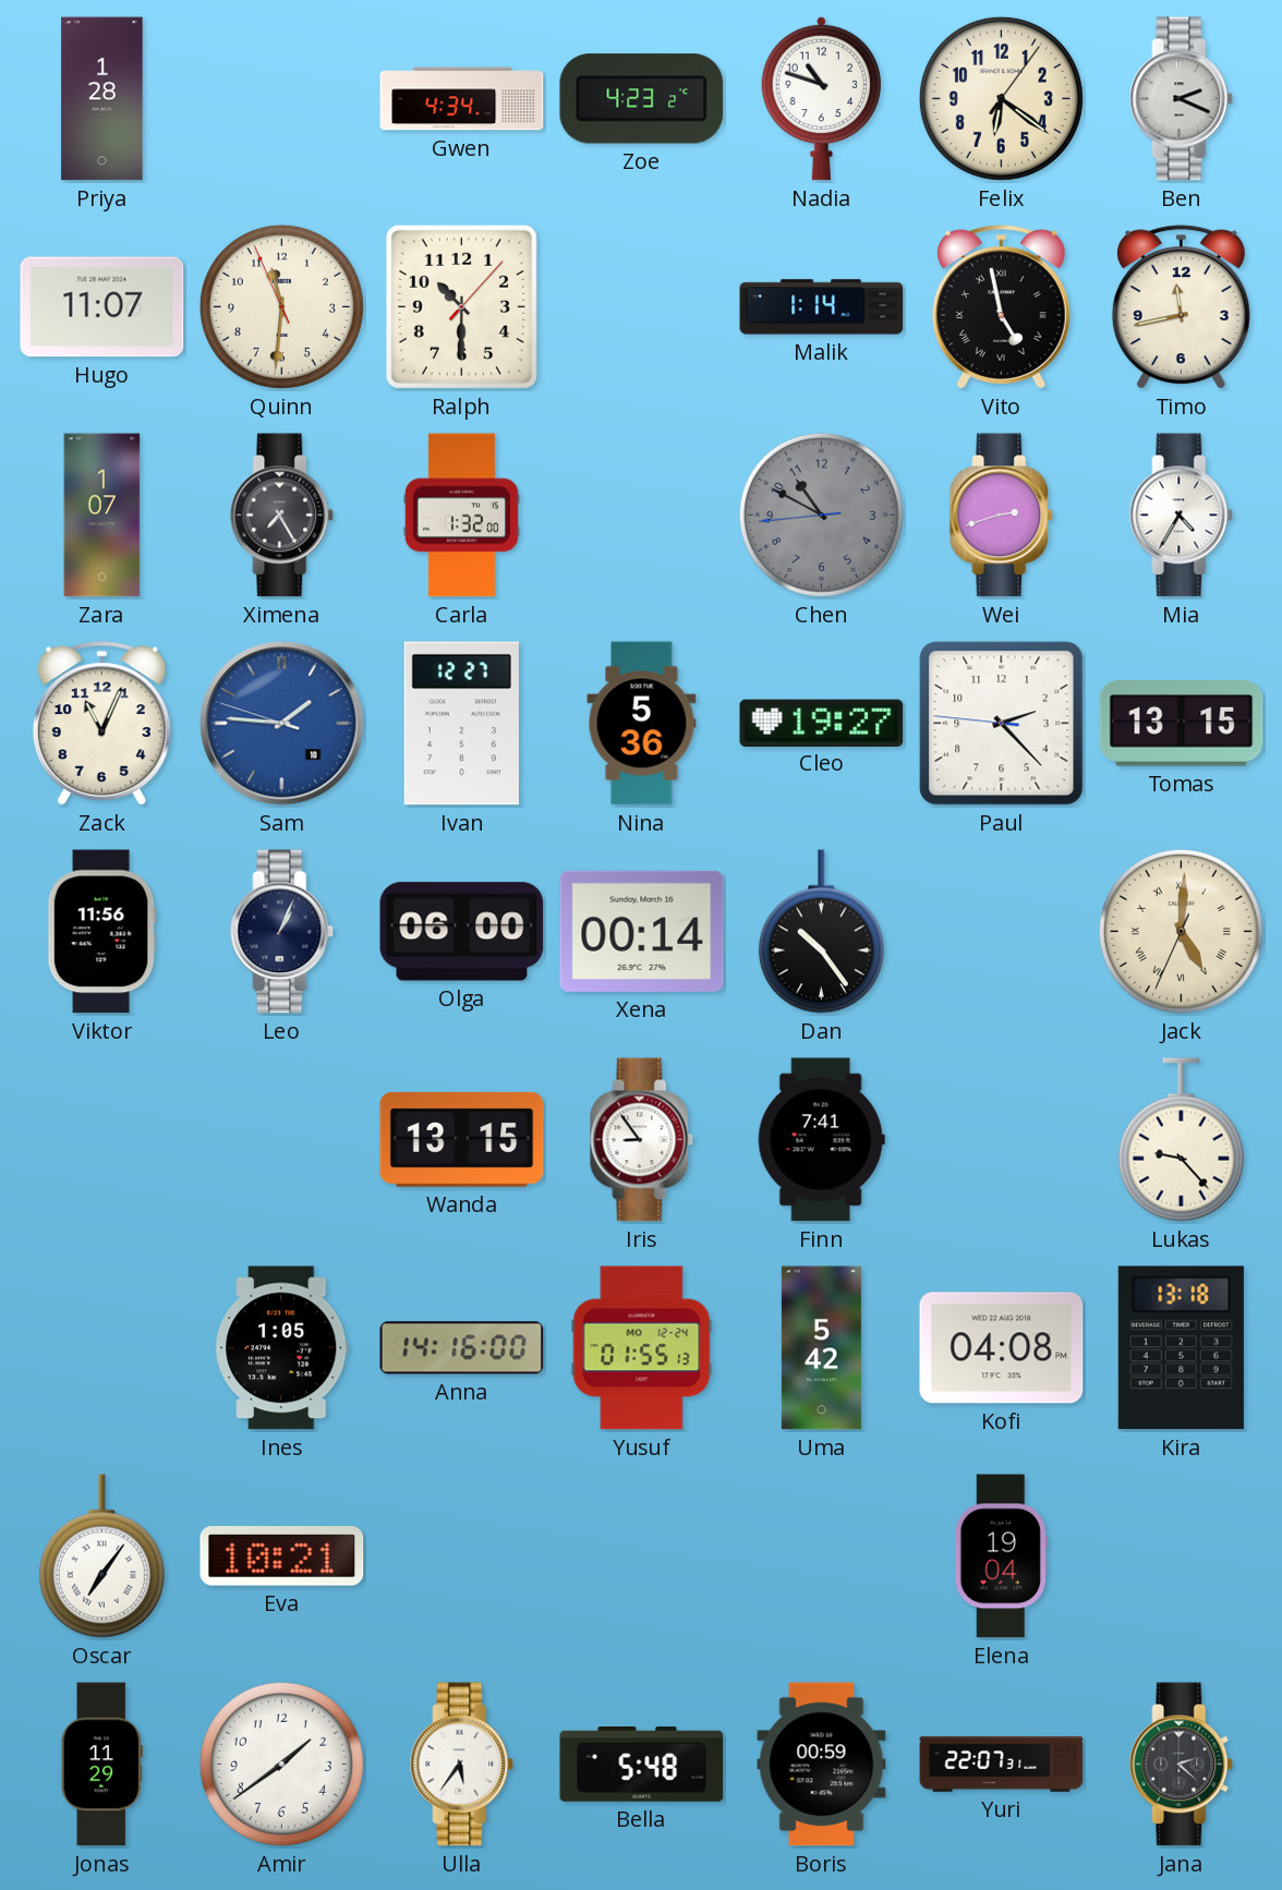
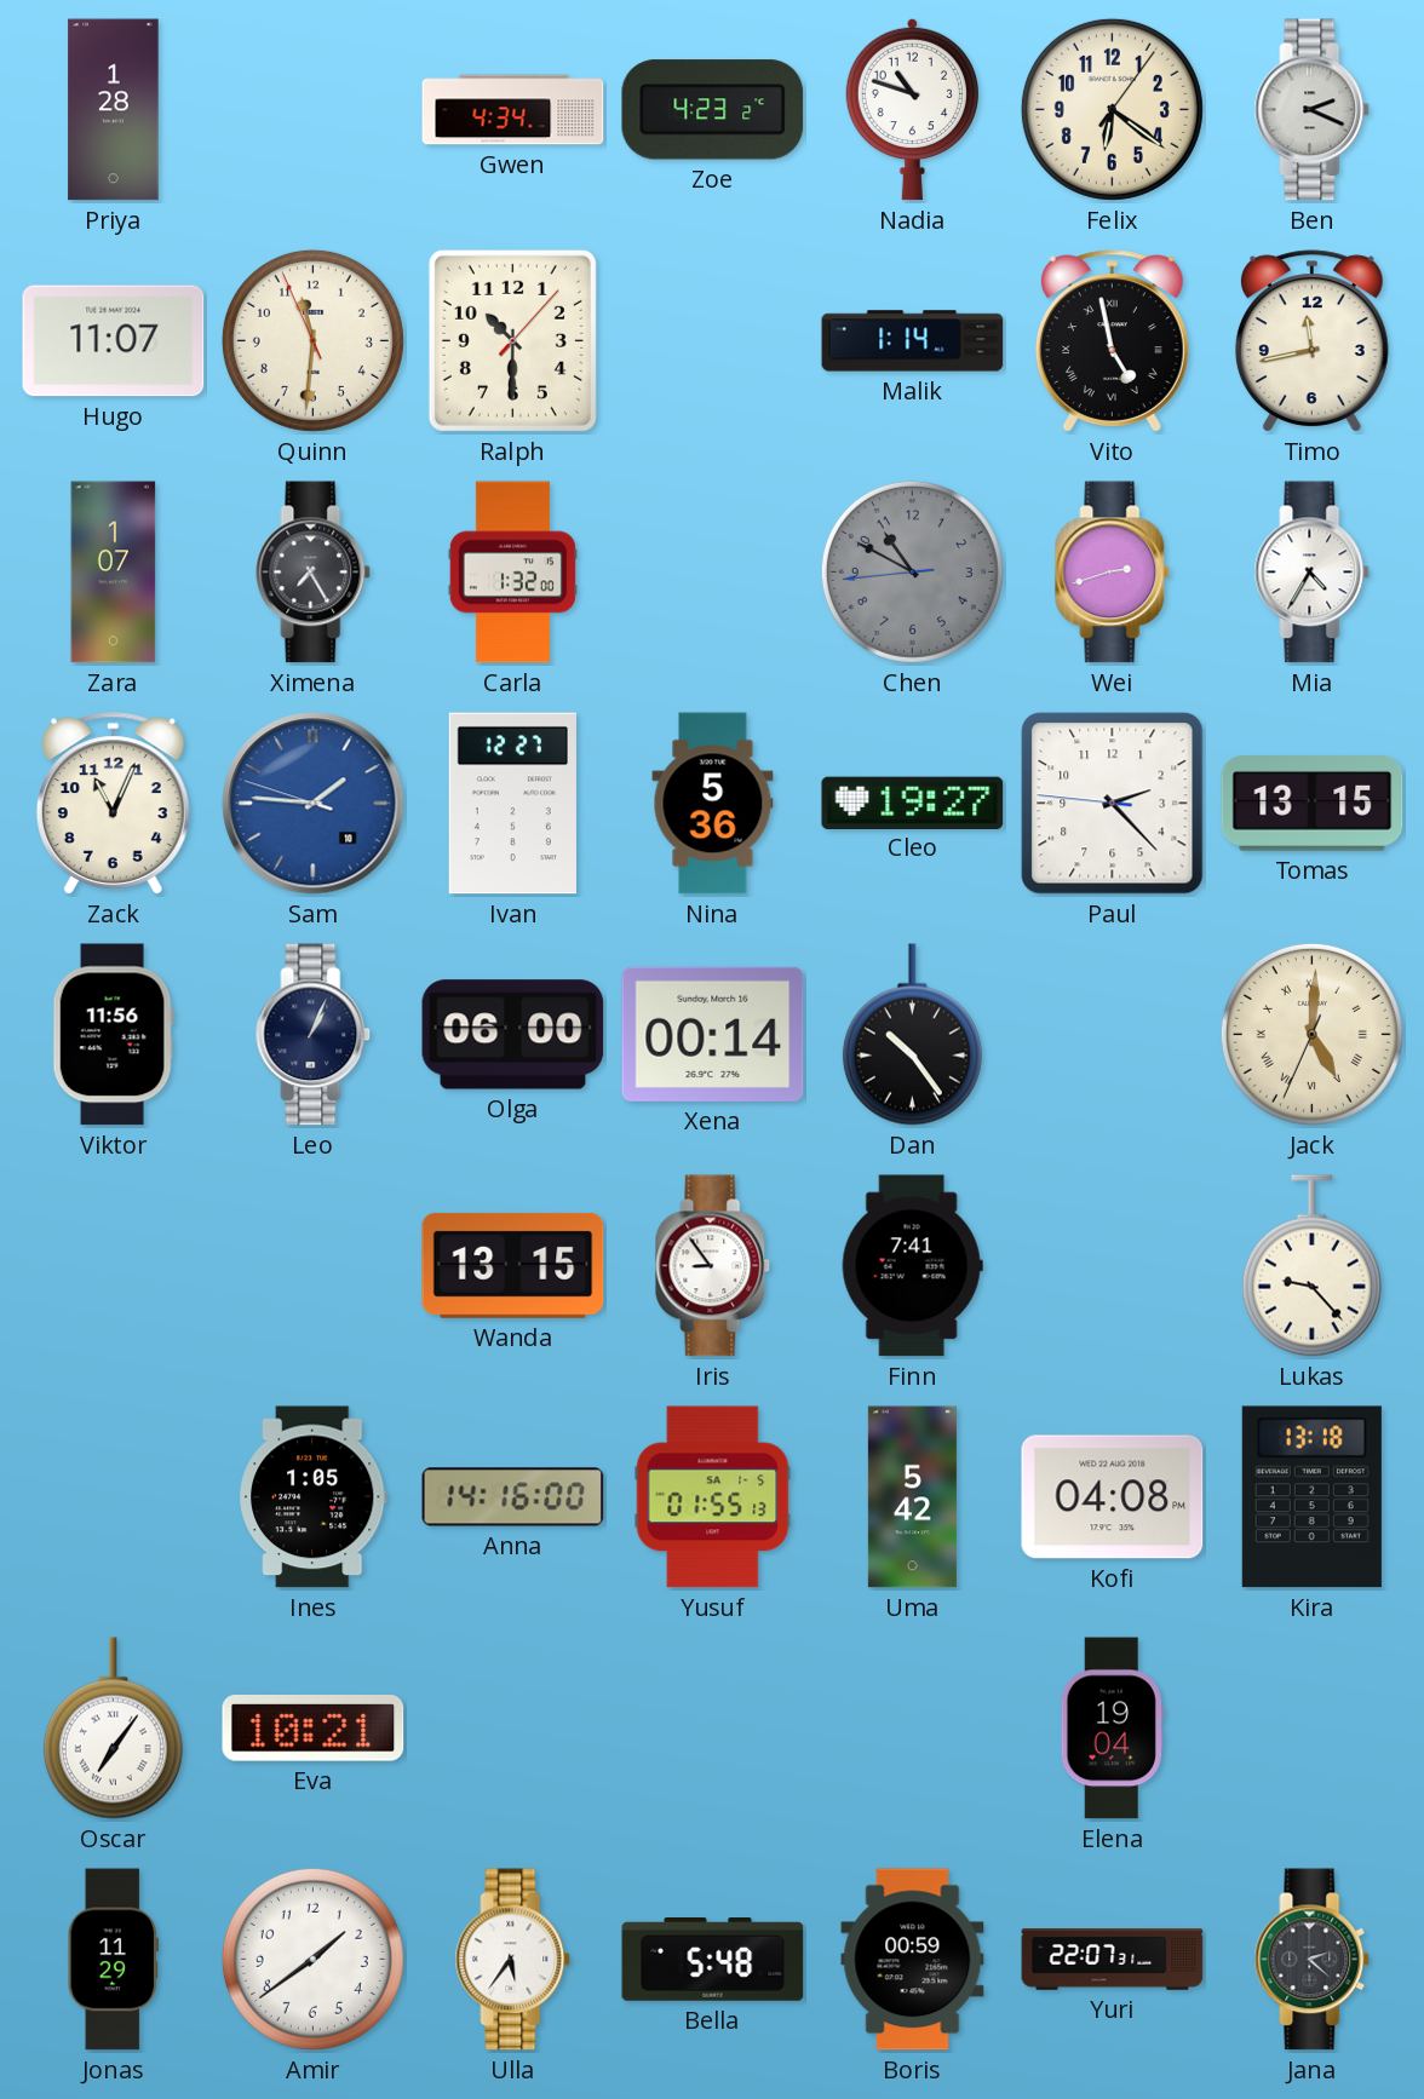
Yusuf date: MO 12-24 -> SA 1-5
